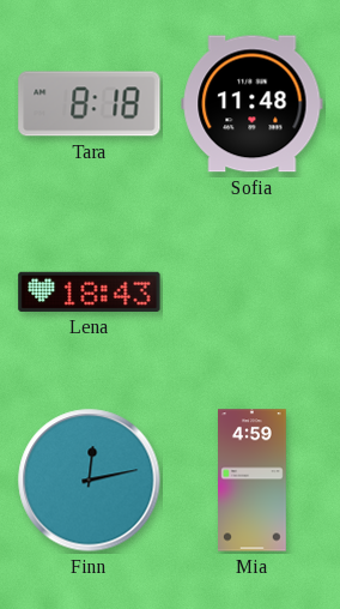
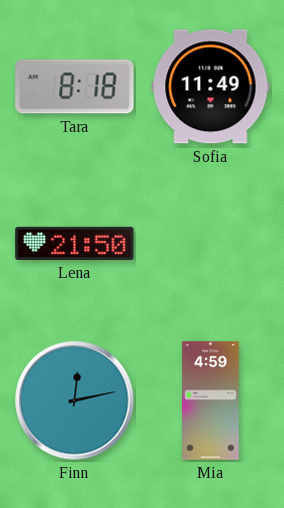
Sofia: 11:48 -> 11:49
Lena: 18:43 -> 21:50
